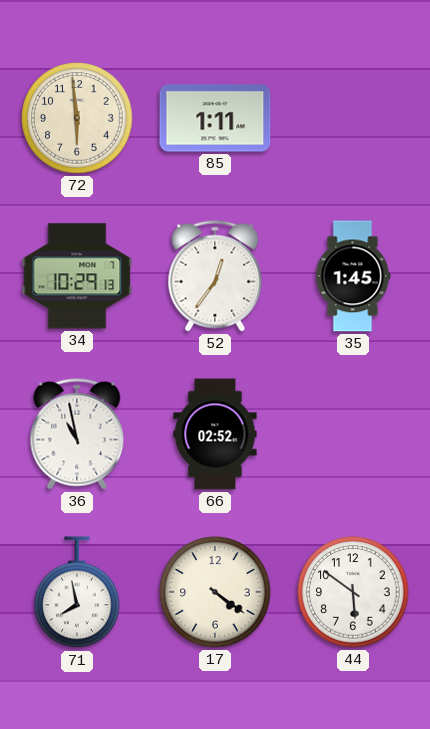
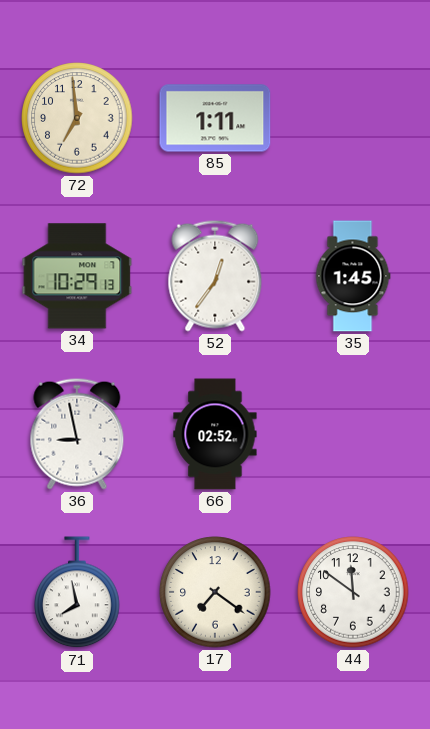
72: 5:59 -> 6:59
36: 10:58 -> 8:58
17: 4:21 -> 7:21
44: 5:51 -> 11:51
